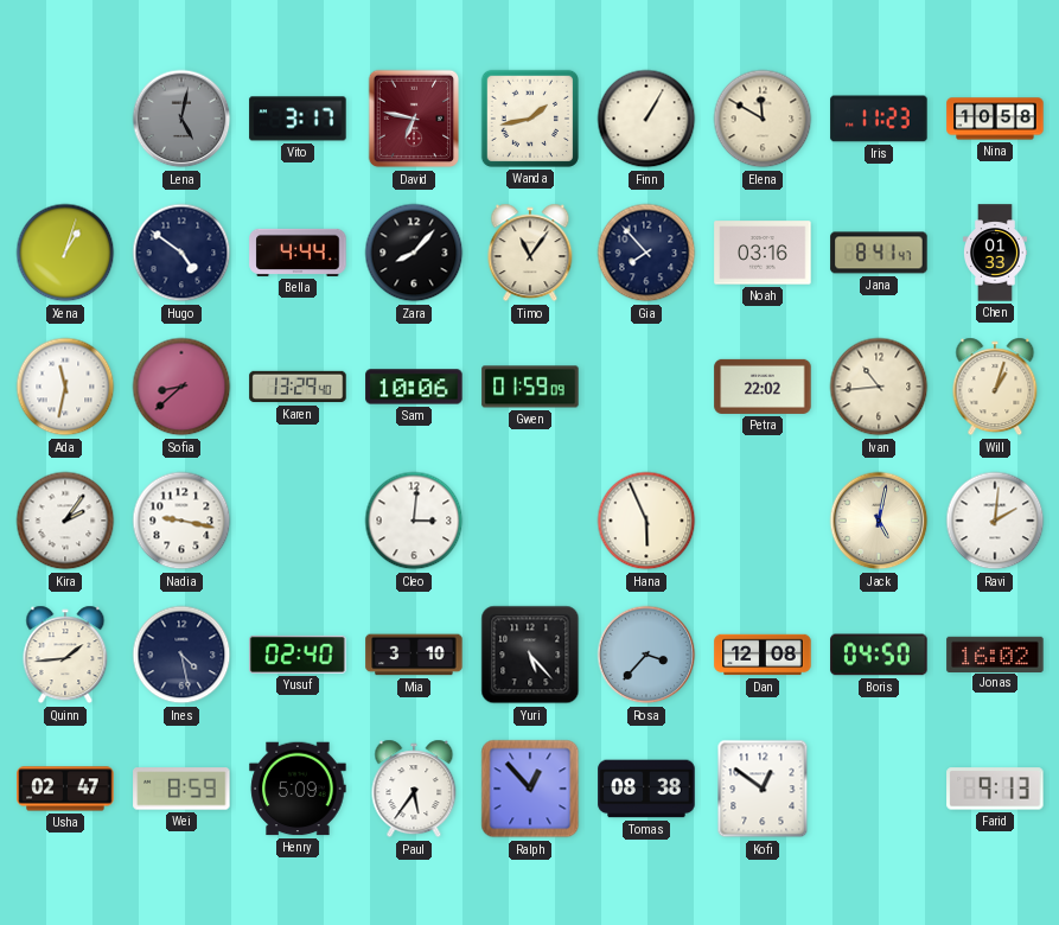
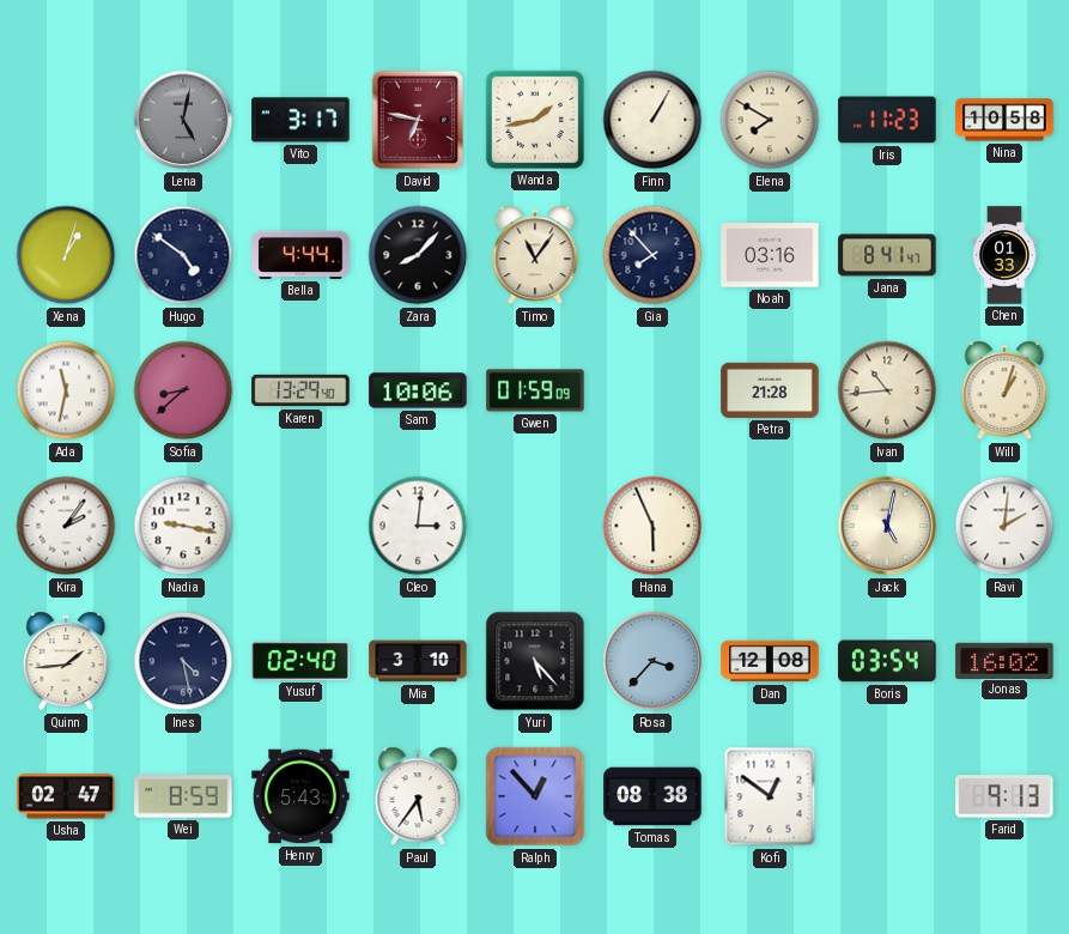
Elena: 11:50 -> 7:50
Petra: 22:02 -> 21:28
Boris: 04:50 -> 03:54
Henry: 5:09 -> 5:43
